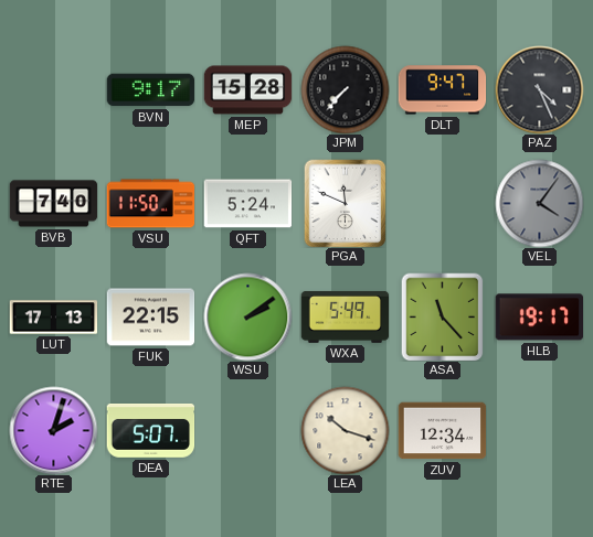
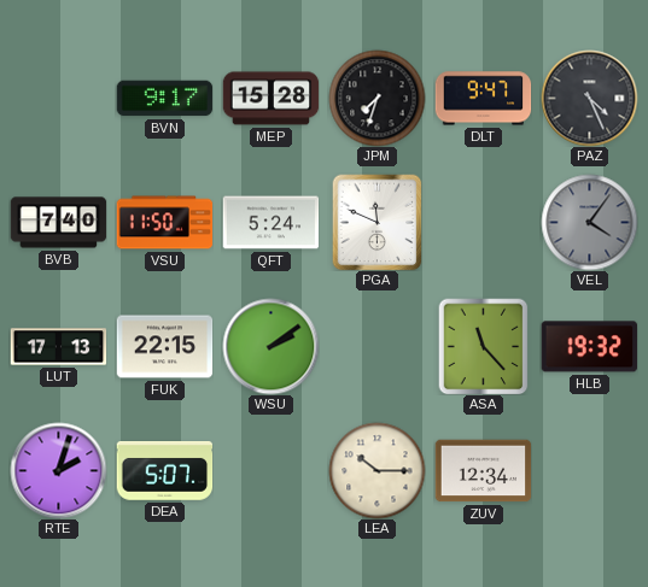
JPM: 7:37 -> 7:33
WXA: 5:49 -> none
HLB: 19:17 -> 19:32
LEA: 10:18 -> 10:15
